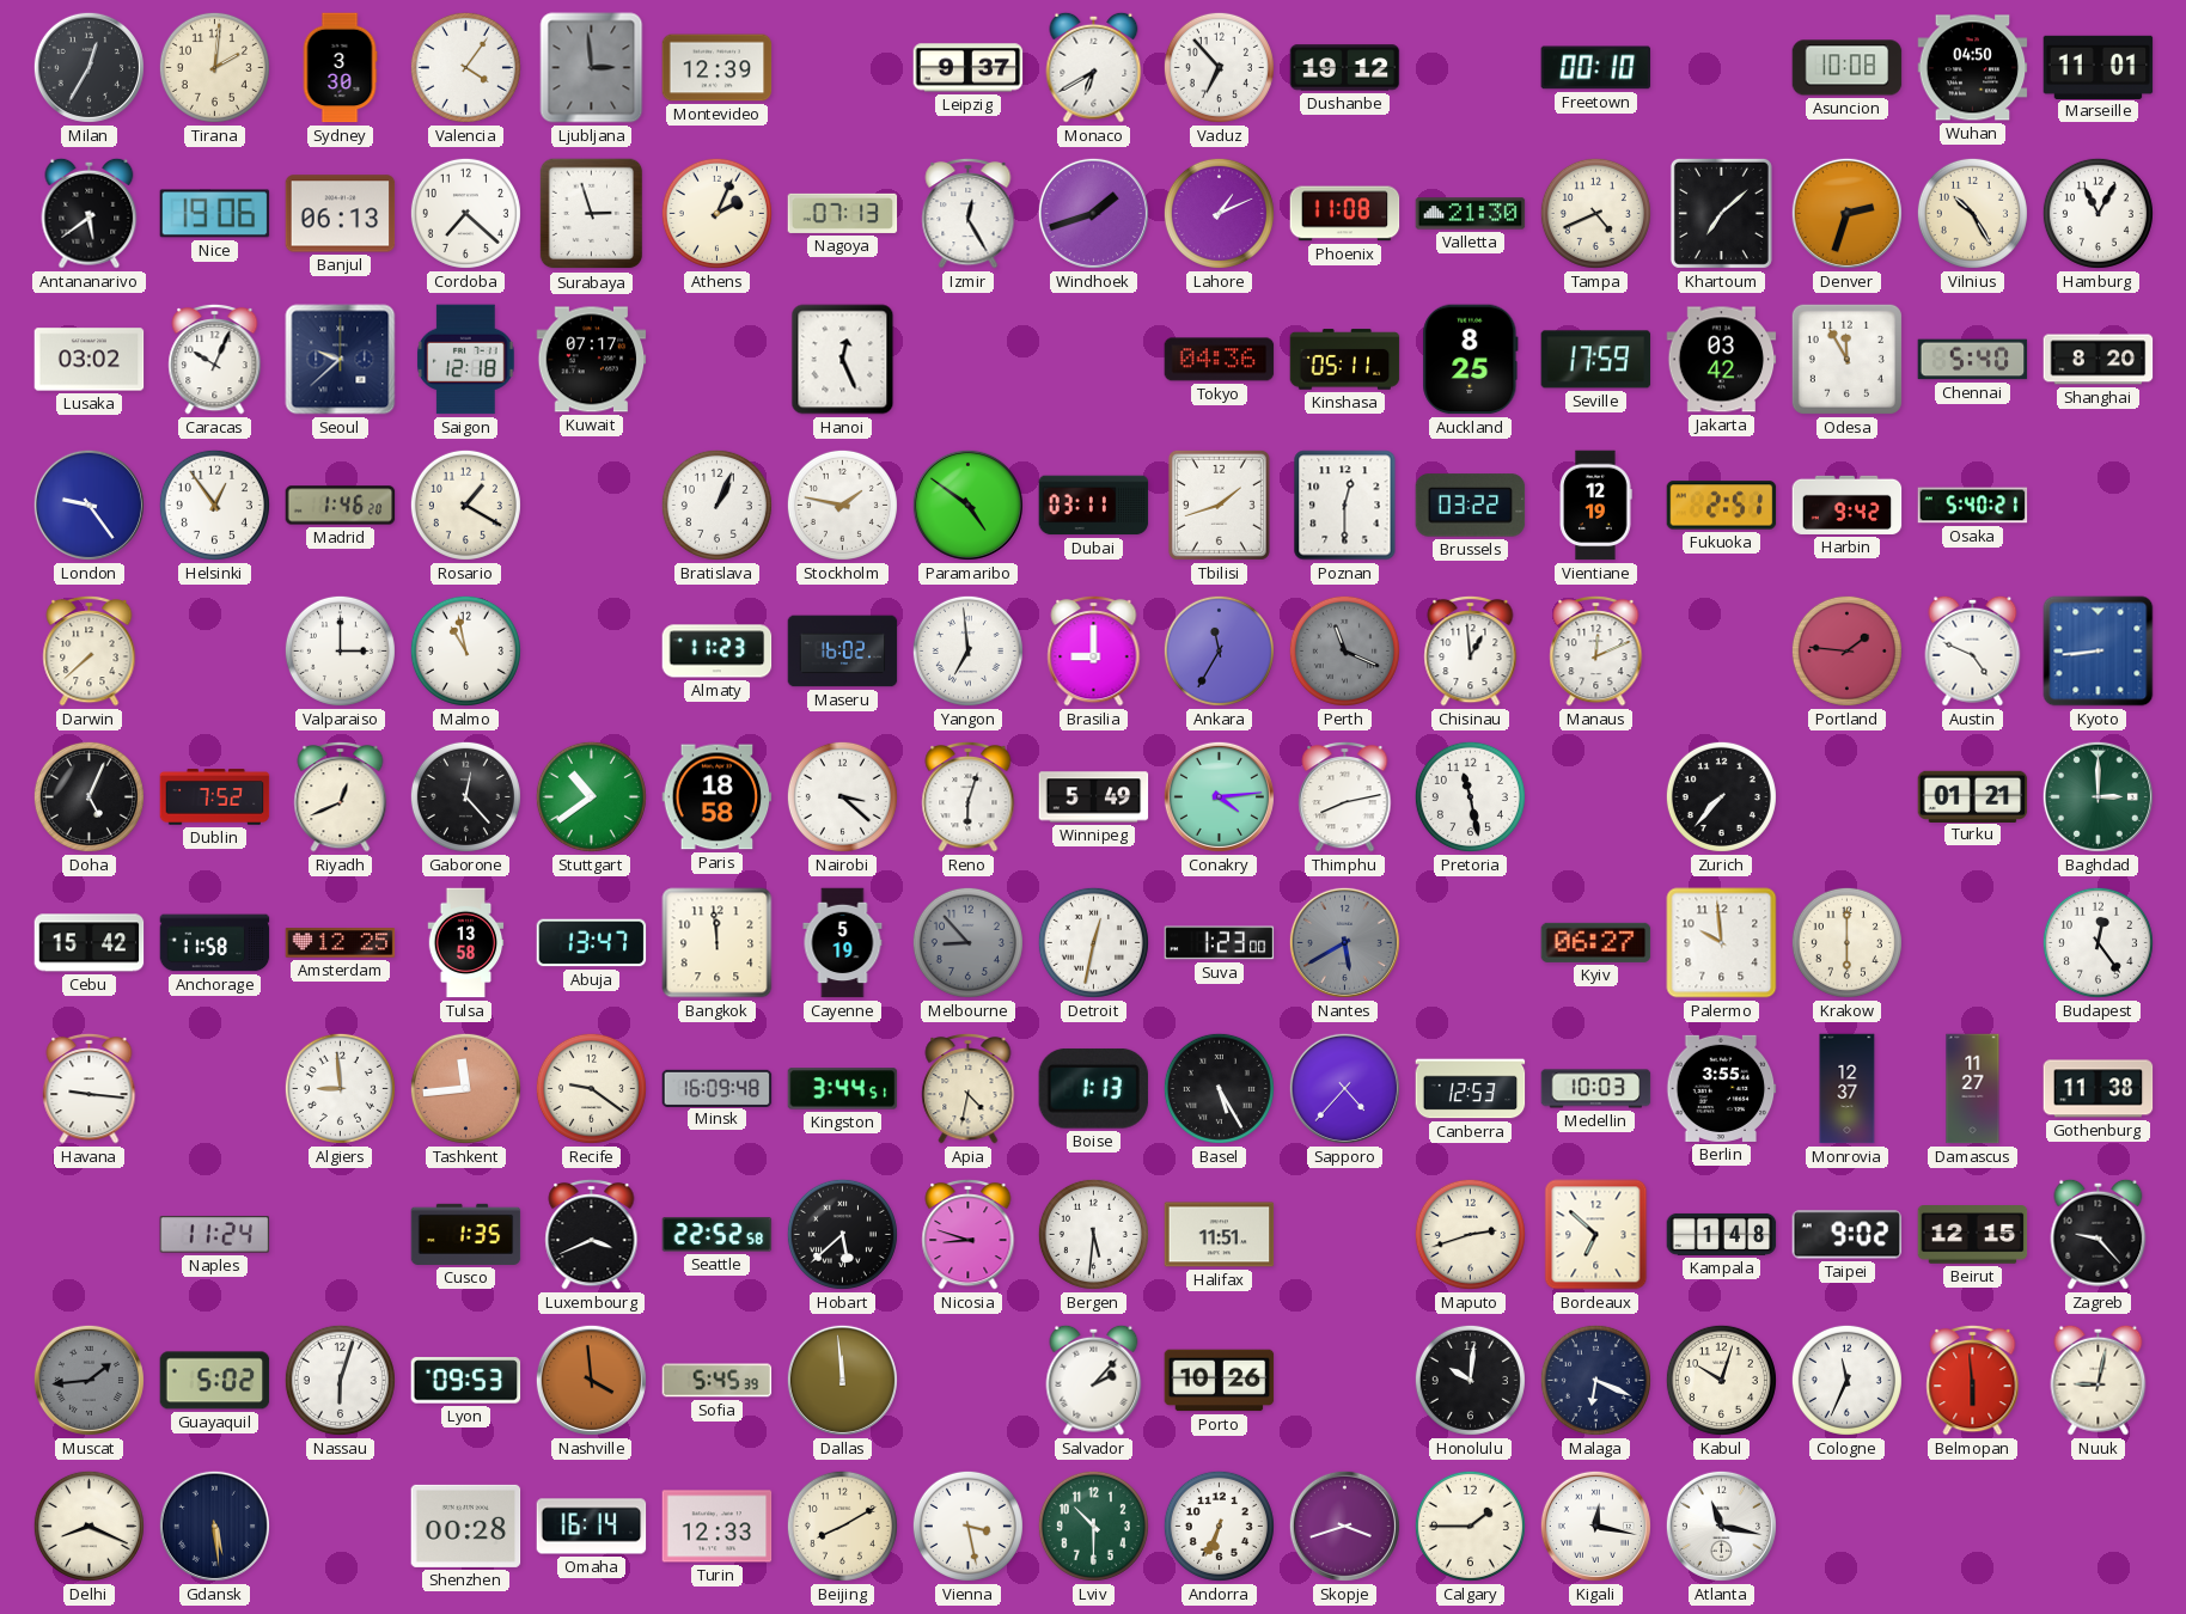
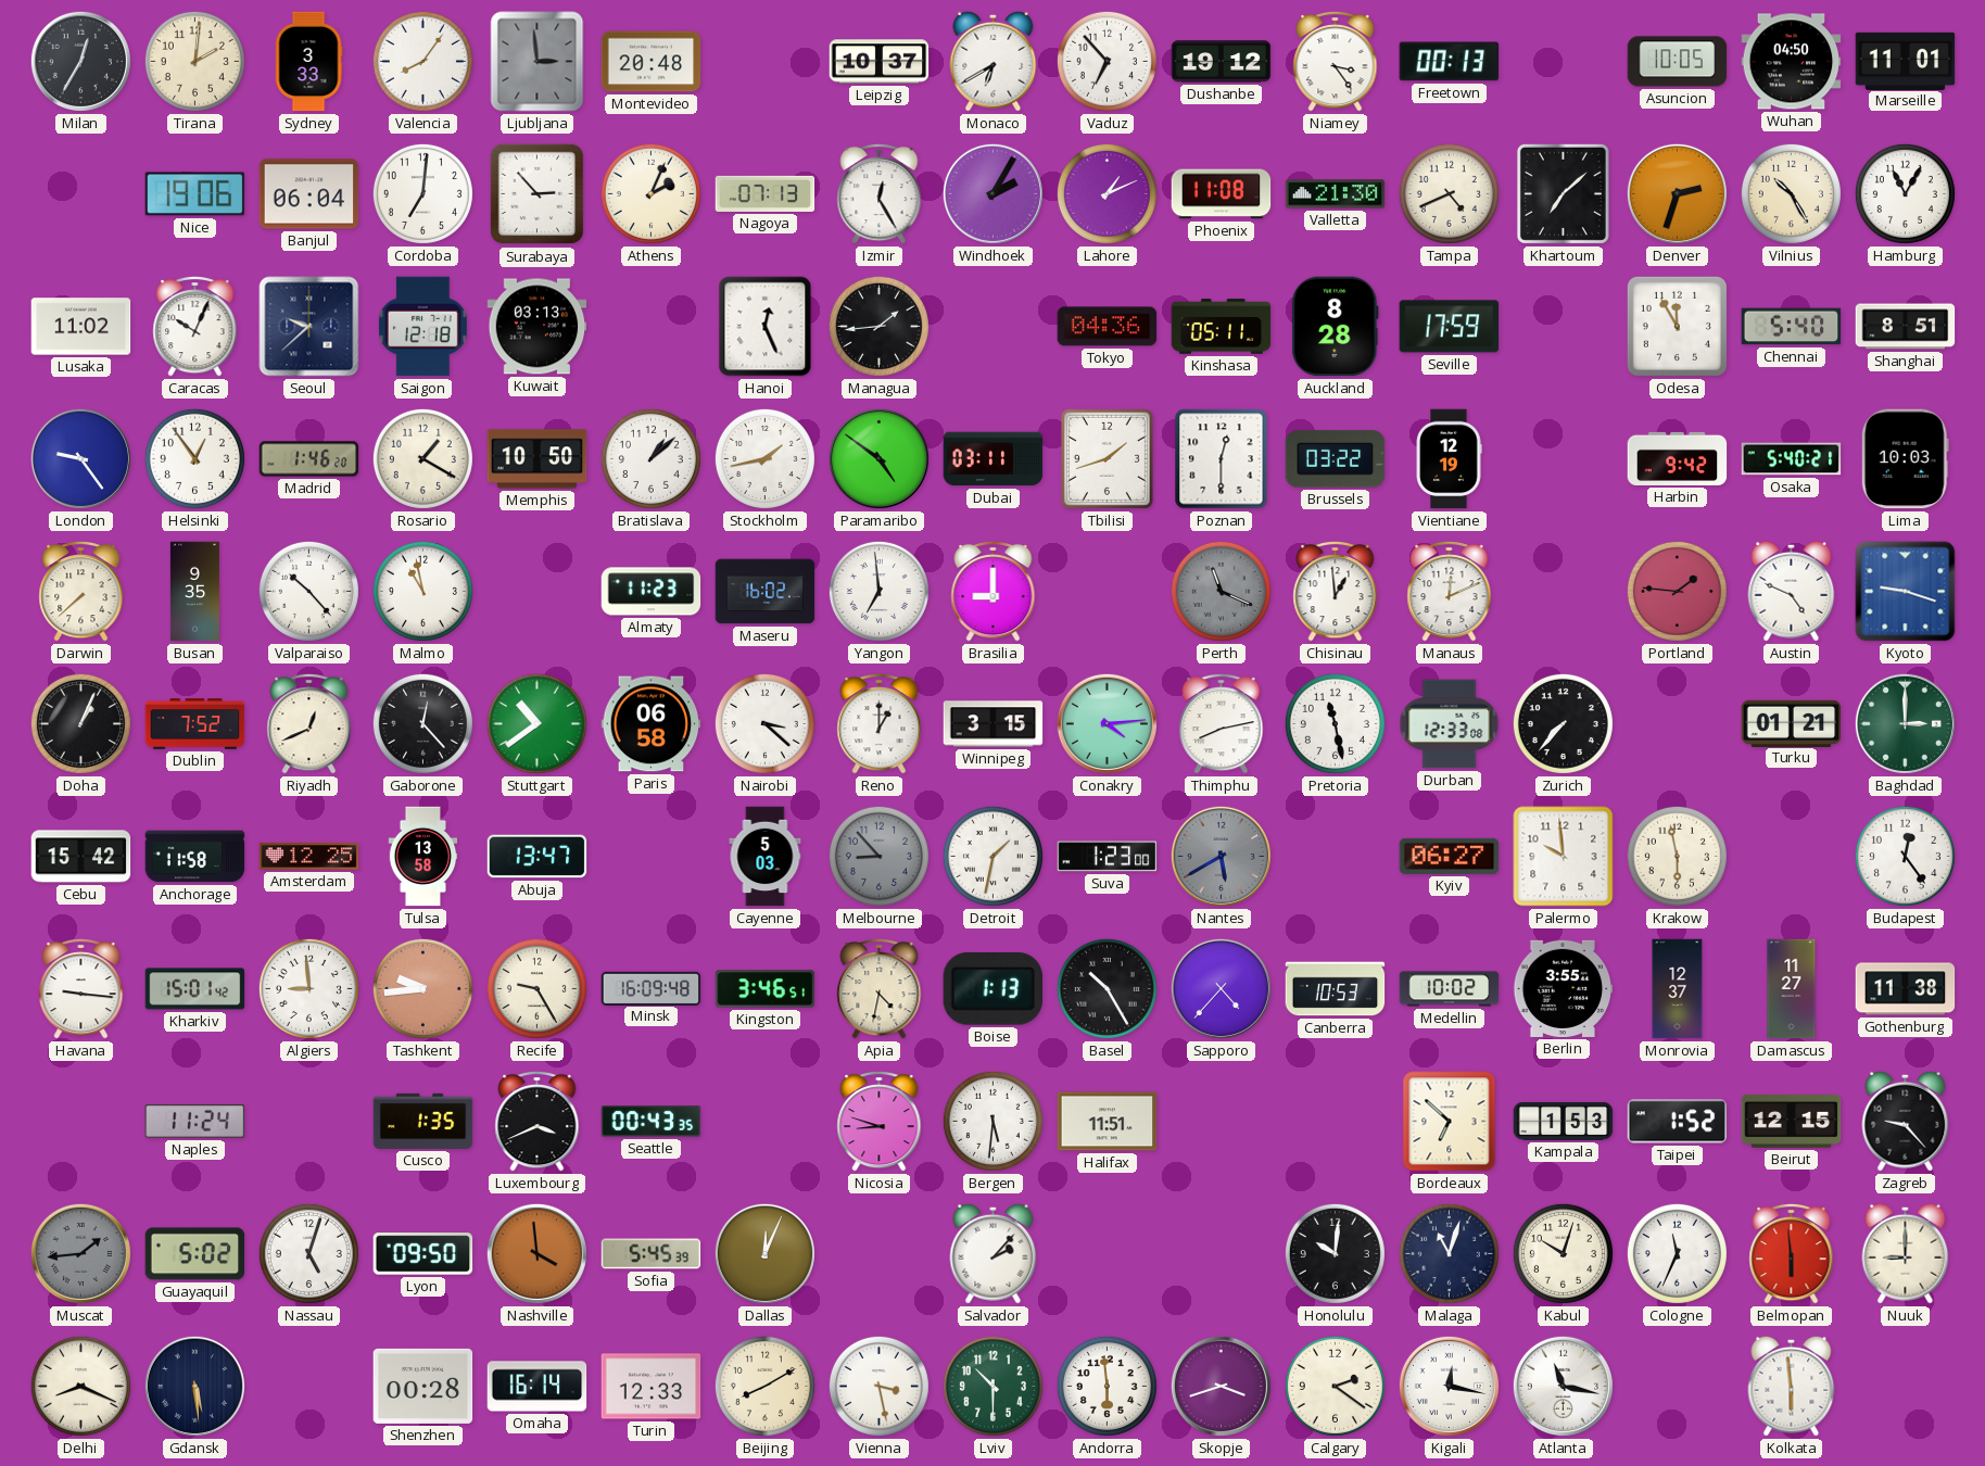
Sydney: 3:30 -> 3:33
Valencia: 4:06 -> 8:06
Montevideo: 12:39 -> 20:48
Leipzig: 9:37 -> 10:37
Niamey: none -> 3:24
Freetown: 00:10 -> 00:13
Asuncion: 10:08 -> 10:05
Antananarivo: 5:39 -> none
Banjul: 06:13 -> 06:04
Cordoba: 7:22 -> 7:01
Surabaya: 2:57 -> 2:53
Windhoek: 1:42 -> 2:05
Lusaka: 03:02 -> 11:02
Kuwait: 07:17 -> 03:13
Managua: none -> 1:44
Auckland: 8:25 -> 8:28
Jakarta: 03:42 -> none
Shanghai: 8:20 -> 8:51
Memphis: none -> 10:50
Bratislava: 1:04 -> 1:08
Stockholm: 1:47 -> 1:43
Fukuoka: 2:51 -> none
Lima: none -> 10:03
Busan: none -> 9:35
Valparaiso: 3:00 -> 10:23
Ankara: 11:35 -> none
Kyoto: 8:44 -> 9:18
Doha: 5:04 -> 1:04
Paris: 18:58 -> 06:58
Reno: 6:03 -> 1:00
Winnipeg: 5:49 -> 3:15
Durban: none -> 12:33
Bangkok: 11:59 -> none
Cayenne: 5:19 -> 5:03
Detroit: 12:32 -> 1:32
Krakow: 6:00 -> 5:58
Kharkiv: none -> 15:01
Tashkent: 11:44 -> 9:44
Recife: 9:21 -> 9:25
Kingston: 3:44 -> 3:46
Basel: 5:25 -> 10:25
Canberra: 12:53 -> 10:53
Medellin: 10:03 -> 10:02
Seattle: 22:52 -> 00:43
Hobart: 5:38 -> none
Maputo: 2:42 -> none
Kampala: 1:48 -> 1:53
Taipei: 9:02 -> 1:52
Nassau: 6:03 -> 5:03
Lyon: 09:53 -> 09:50
Dallas: 11:59 -> 12:04
Porto: 10:26 -> none
Malaga: 6:19 -> 11:03
Nuuk: 9:02 -> 9:00
Andorra: 6:34 -> 5:59
Calgary: 1:45 -> 2:21
Kolkata: none -> 5:59
